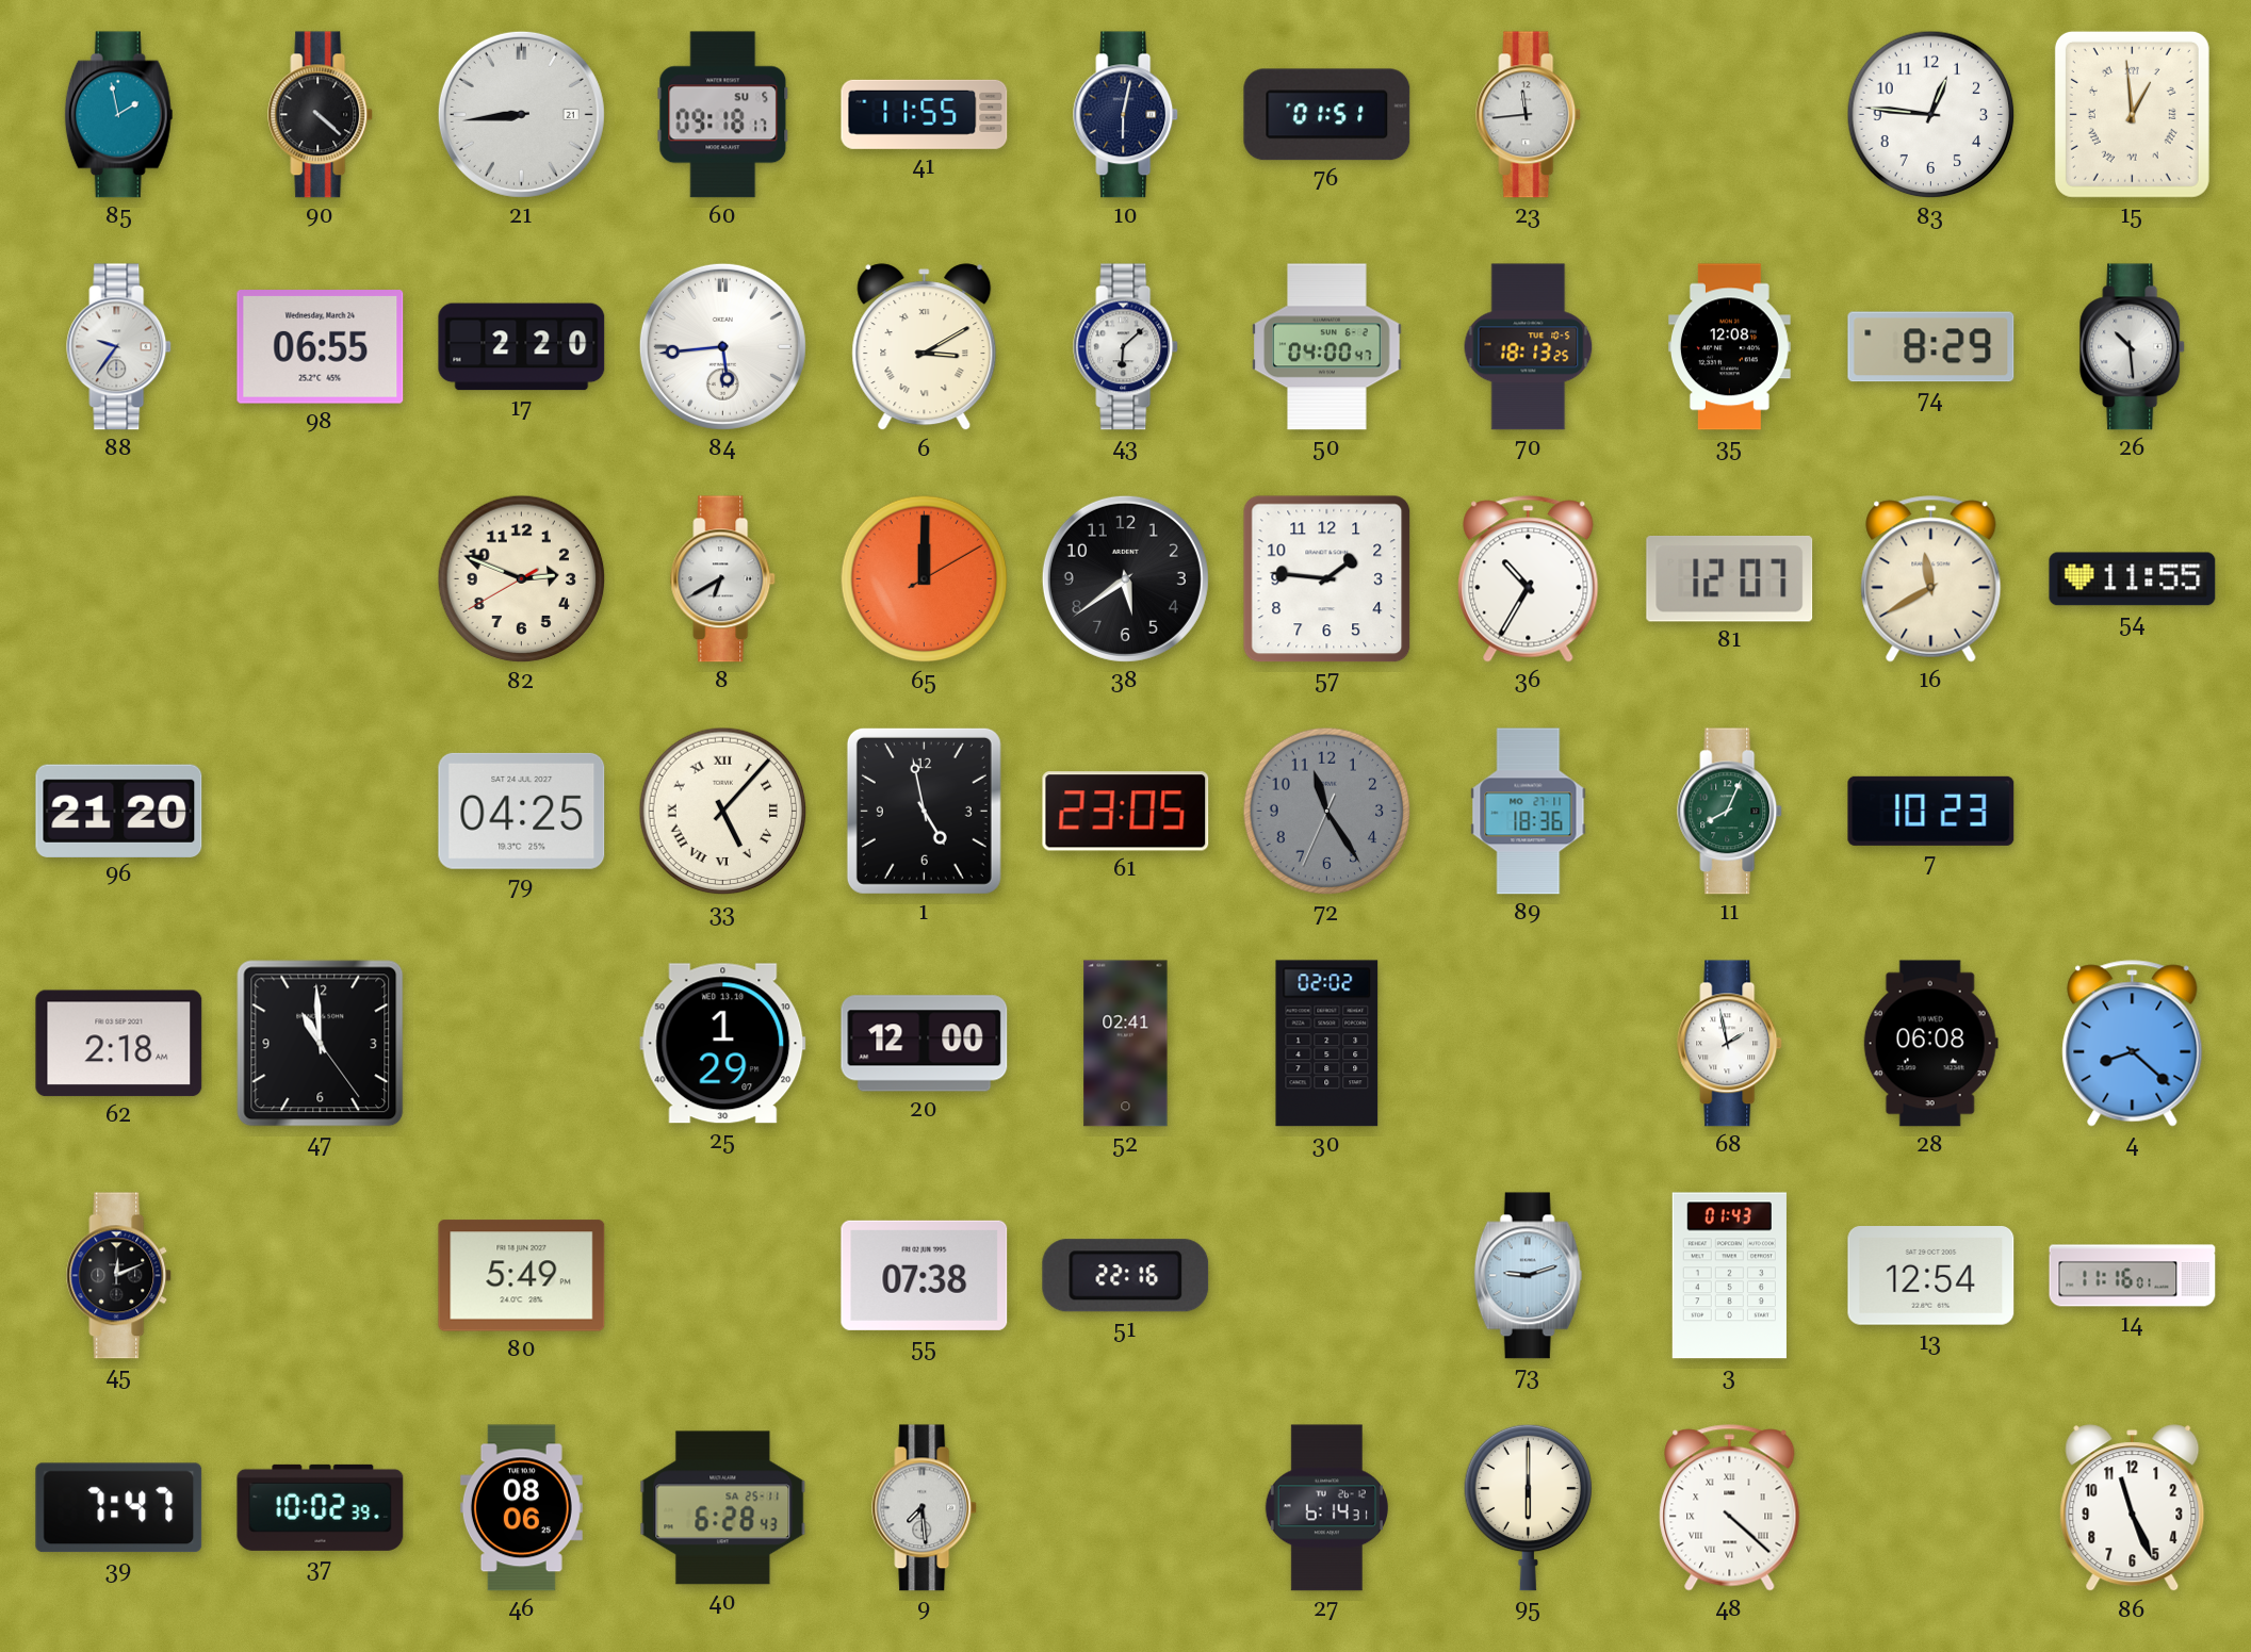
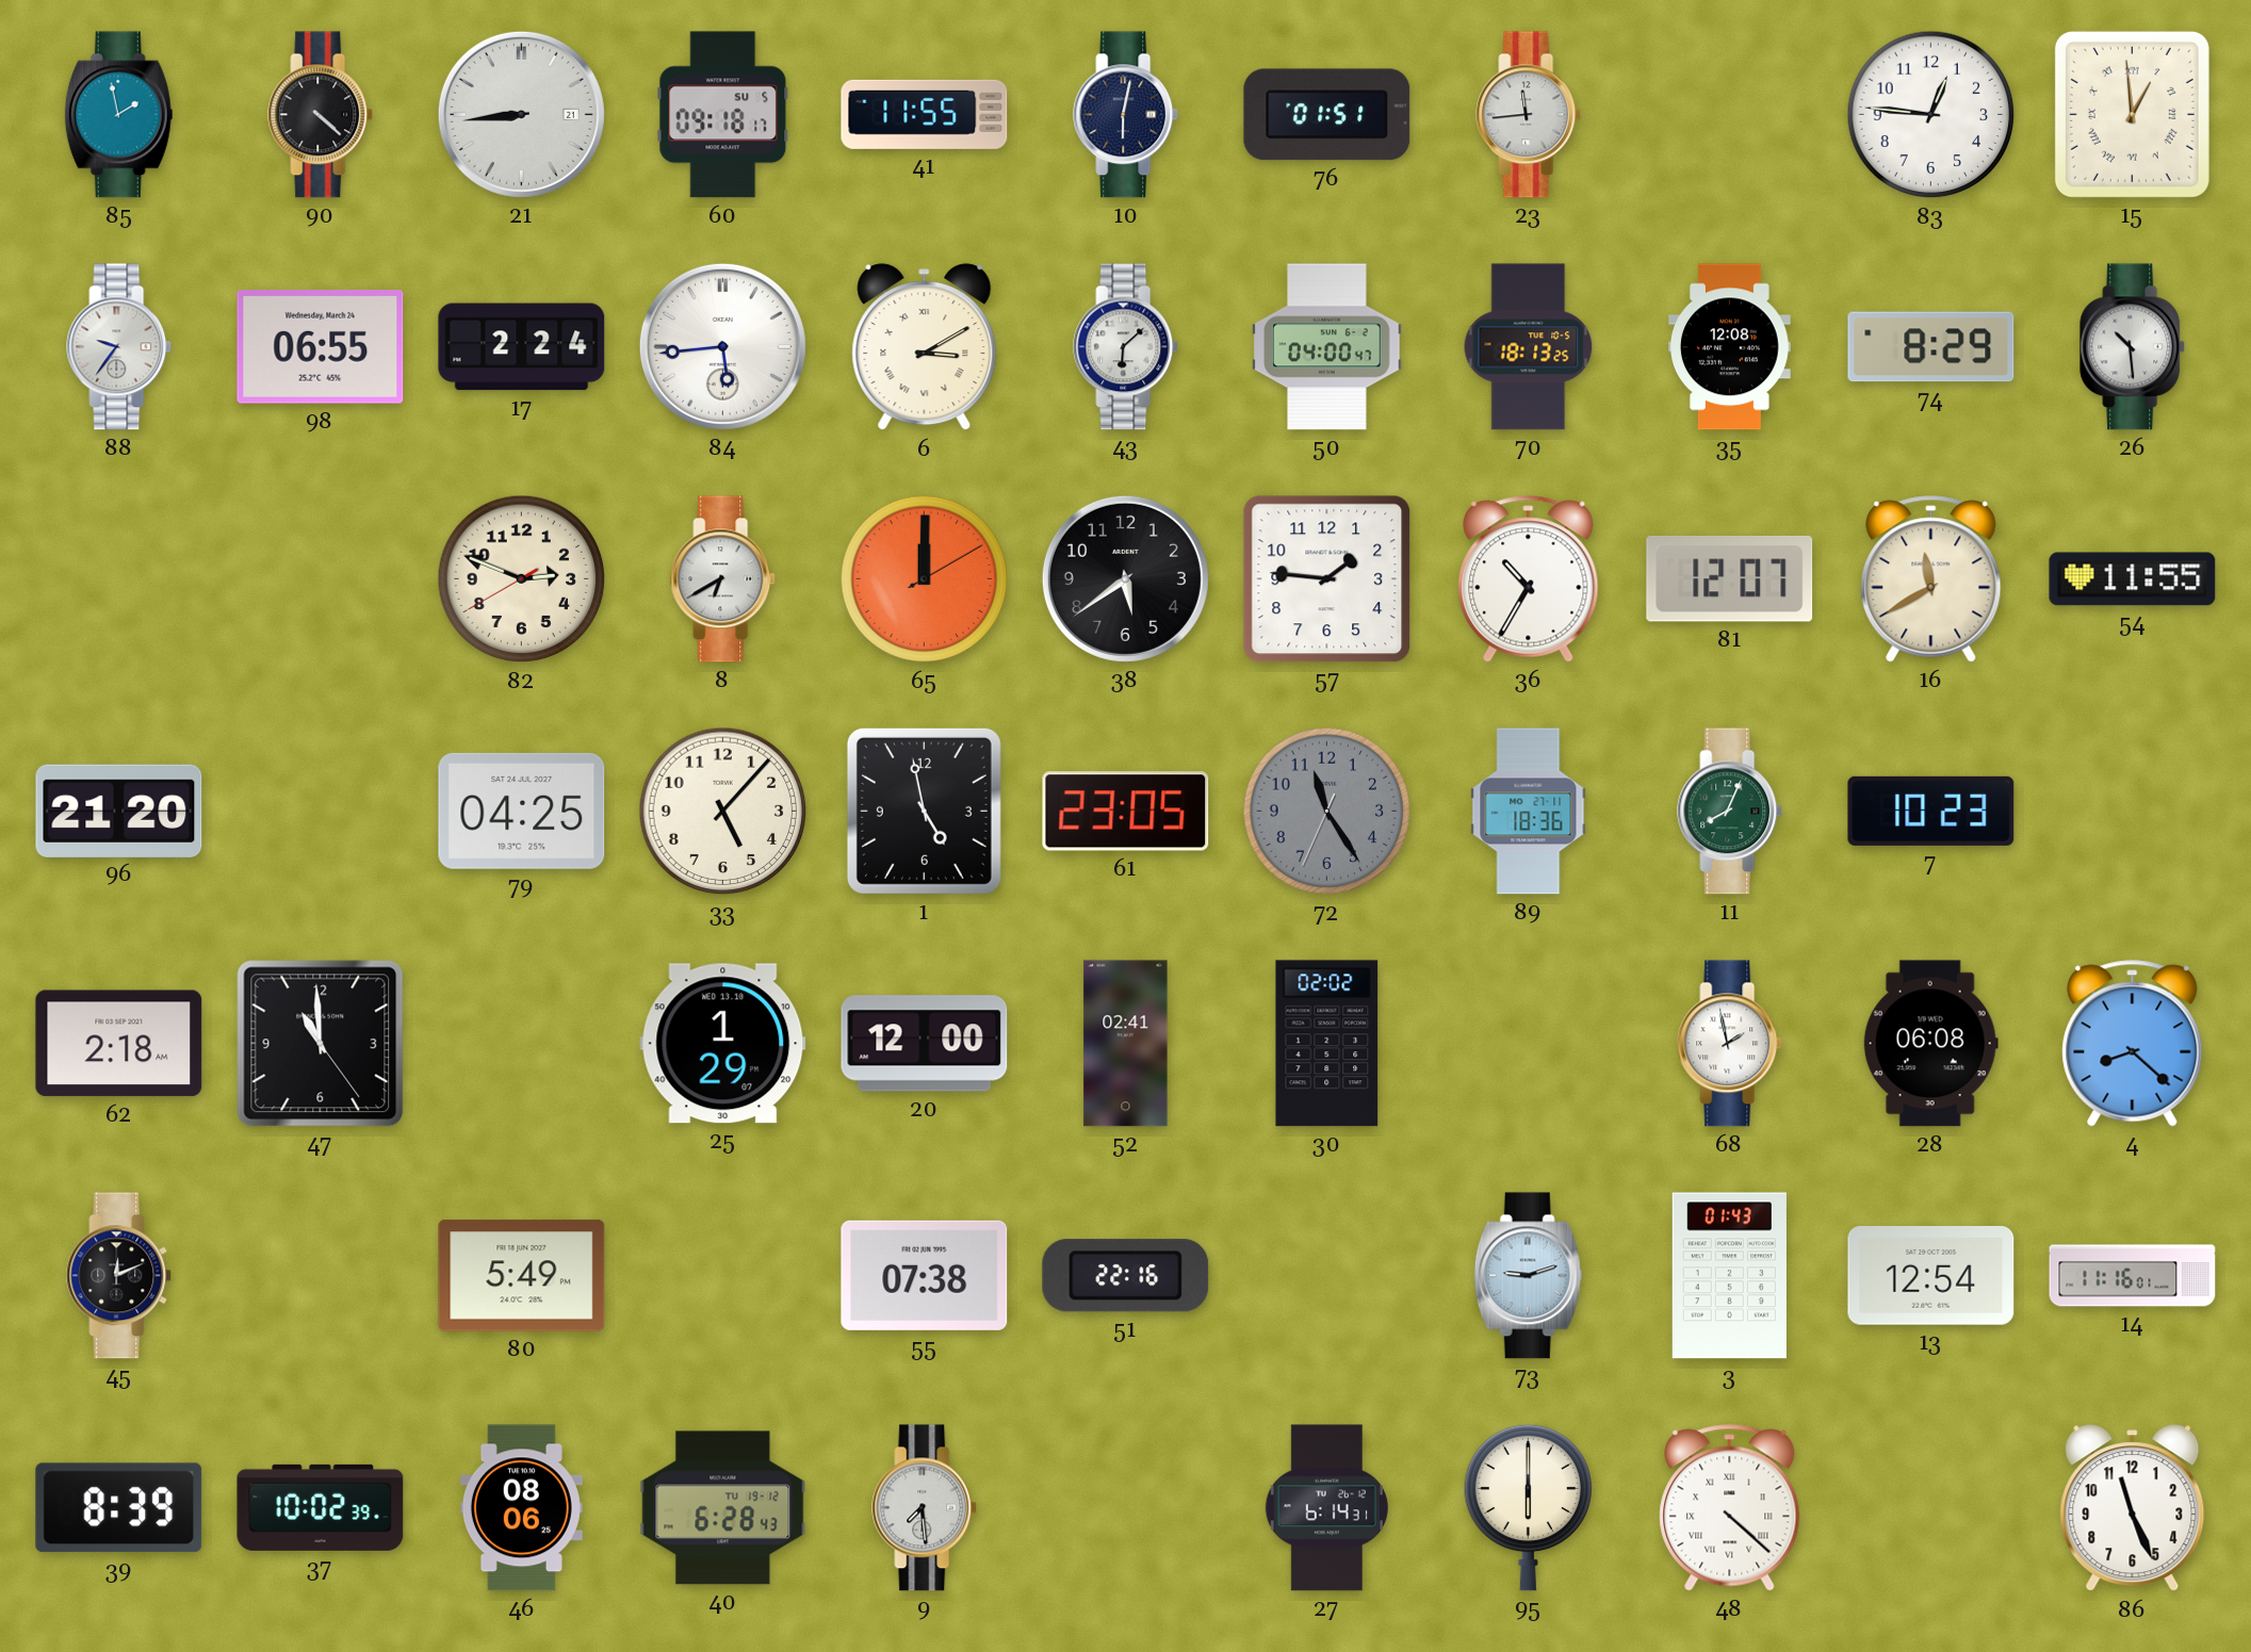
17: 2:20 -> 2:24
33 numerals: Roman -> Arabic
39: 7:47 -> 8:39
40 date: SA 25-11 -> TU 19-12
